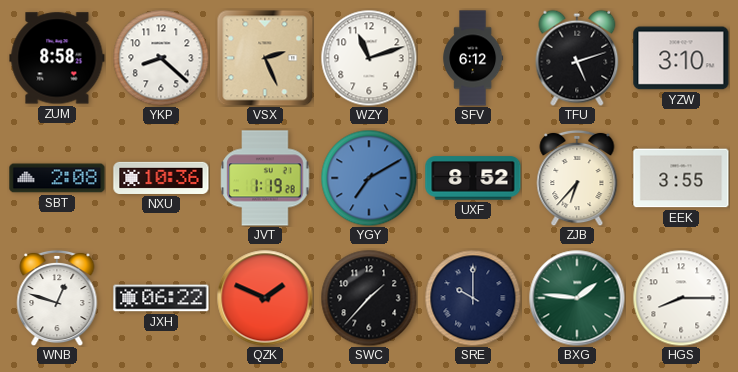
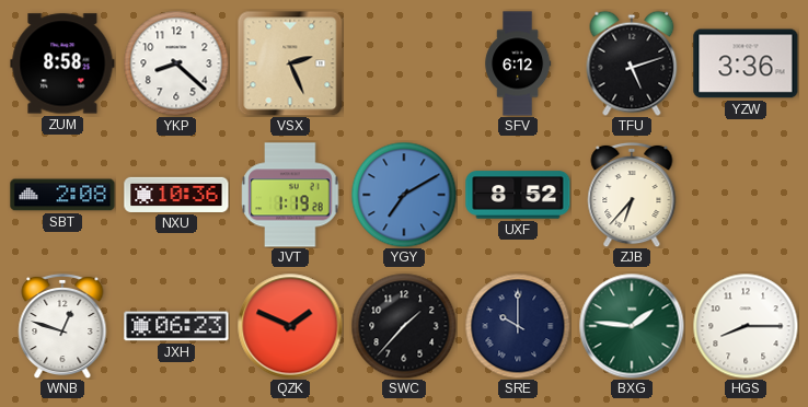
WZY: 11:12 -> none
YZW: 3:10 -> 3:36
EEK: 3:55 -> none
JXH: 06:22 -> 06:23
